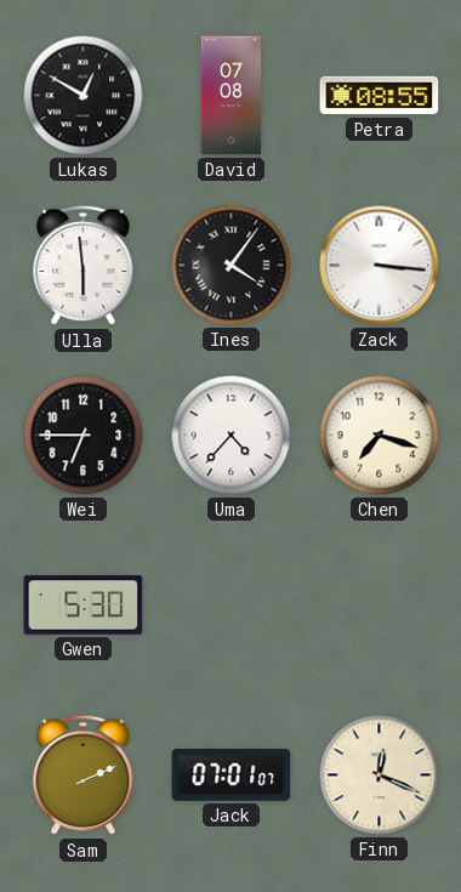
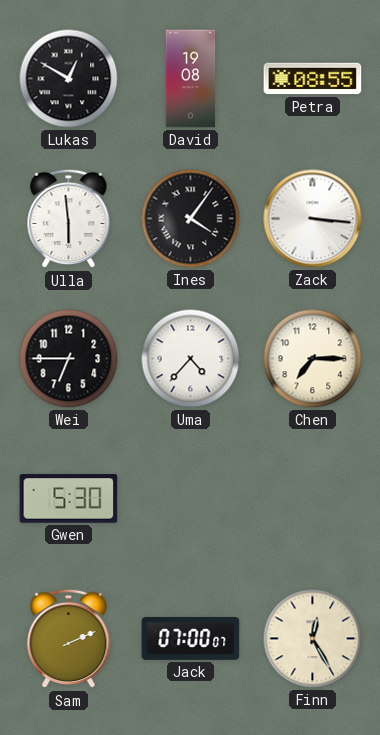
David: 07:08 -> 19:08
Chen: 7:18 -> 7:15
Jack: 07:01 -> 07:00
Finn: 12:19 -> 12:25
